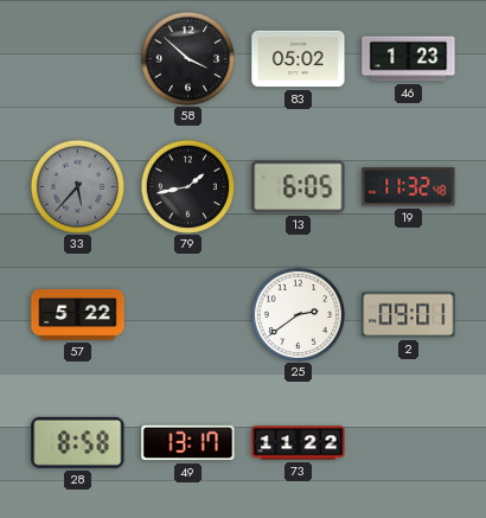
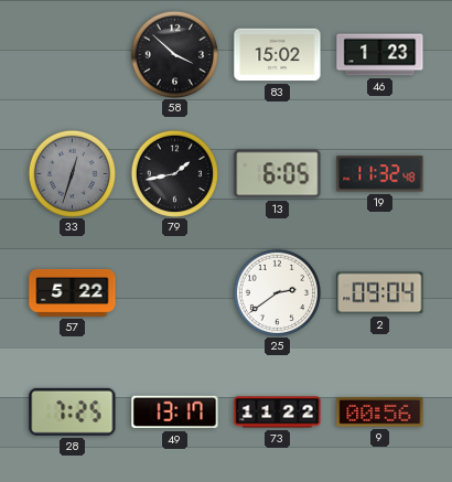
83: 05:02 -> 15:02
33: 5:37 -> 12:33
2: 09:01 -> 09:04
28: 8:58 -> 7:25
9: none -> 00:56
